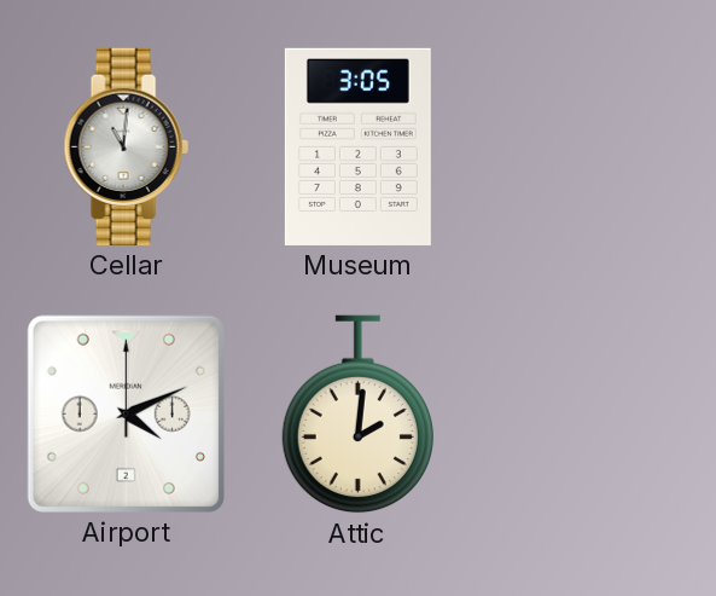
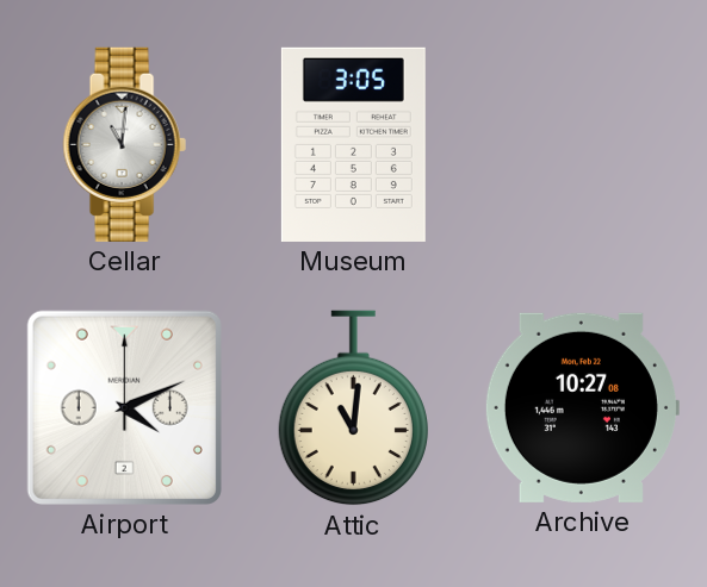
Attic: 2:01 -> 11:01
Archive: none -> 10:27
